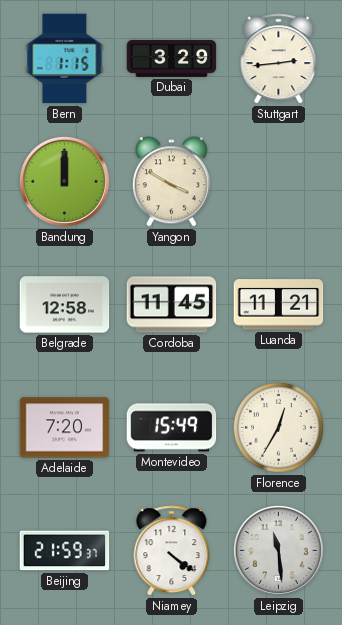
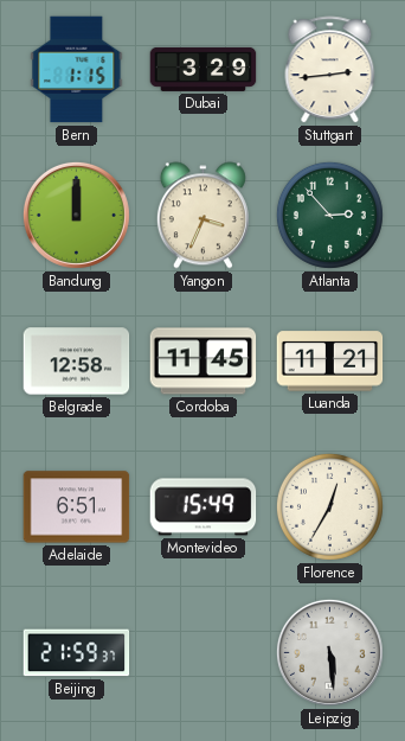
Yangon: 3:50 -> 3:34
Atlanta: none -> 2:53
Adelaide: 7:20 -> 6:51
Niamey: 4:21 -> none
Leipzig: 11:29 -> 5:29
